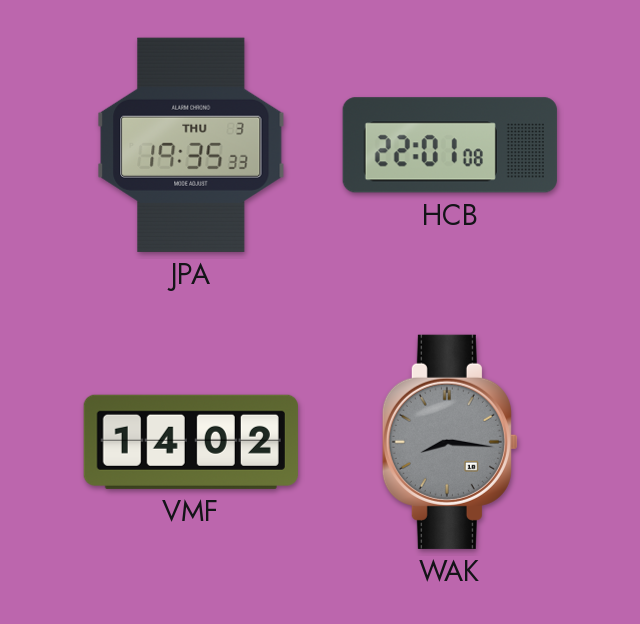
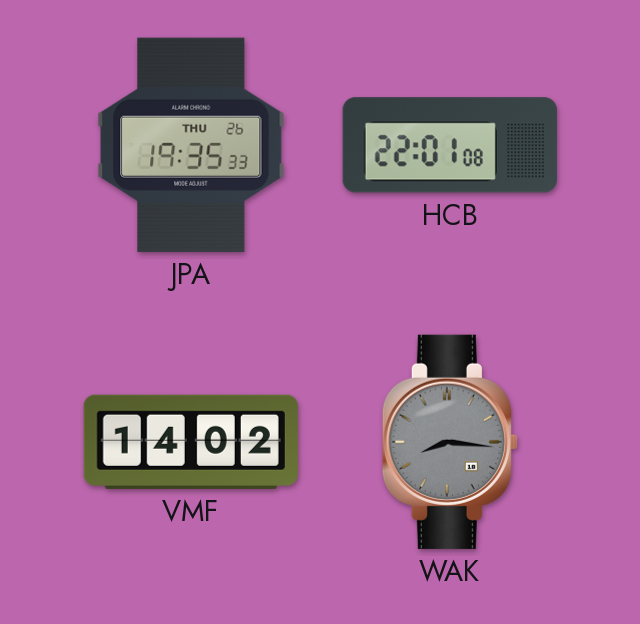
JPA date: THU 3 -> THU 26
